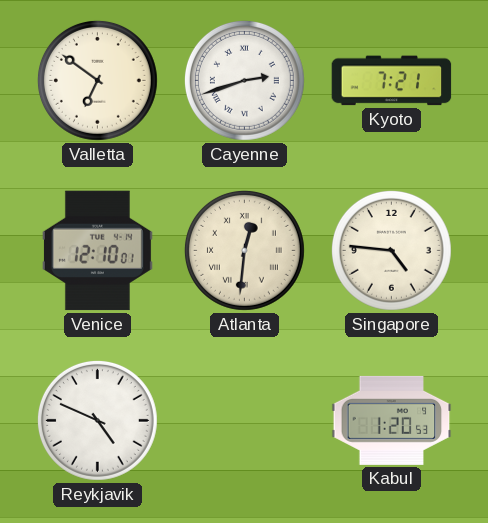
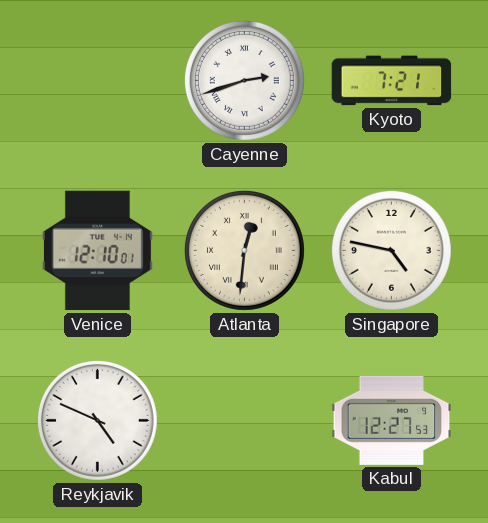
Valletta: 6:51 -> none
Singapore: 4:46 -> 4:47
Kabul: 1:20 -> 12:27
